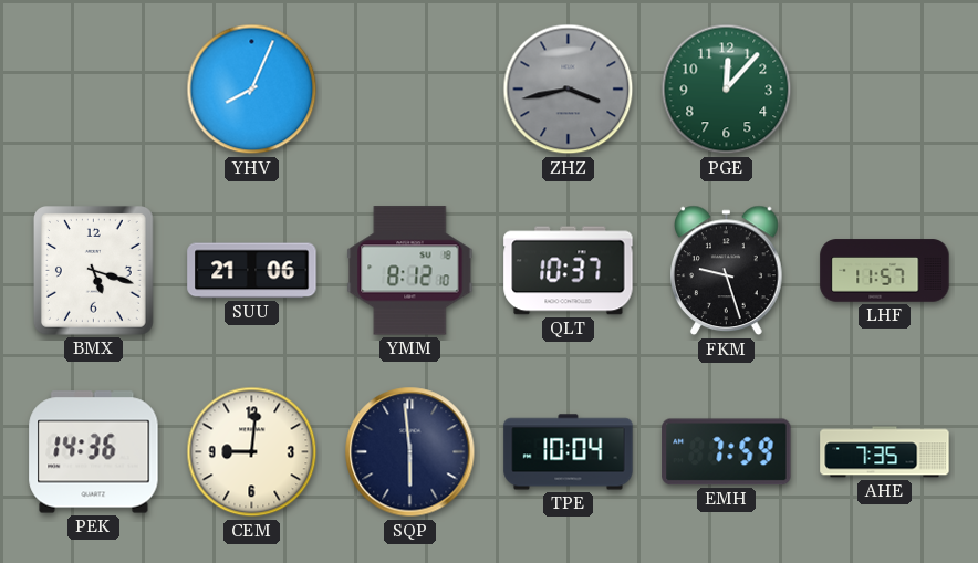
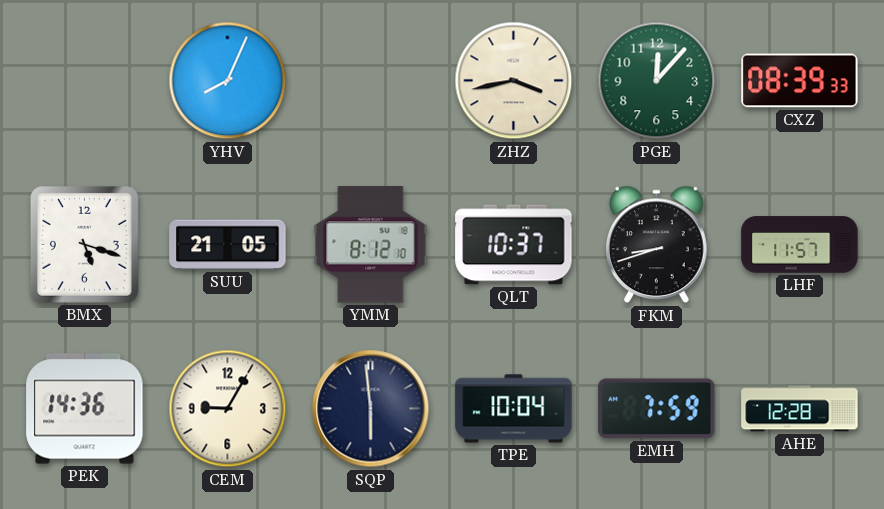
ZHZ dial: grey -> cream
CXZ: none -> 08:39
SUU: 21:06 -> 21:05
FKM: 9:27 -> 8:42
CEM: 9:01 -> 9:05
AHE: 7:35 -> 12:28
